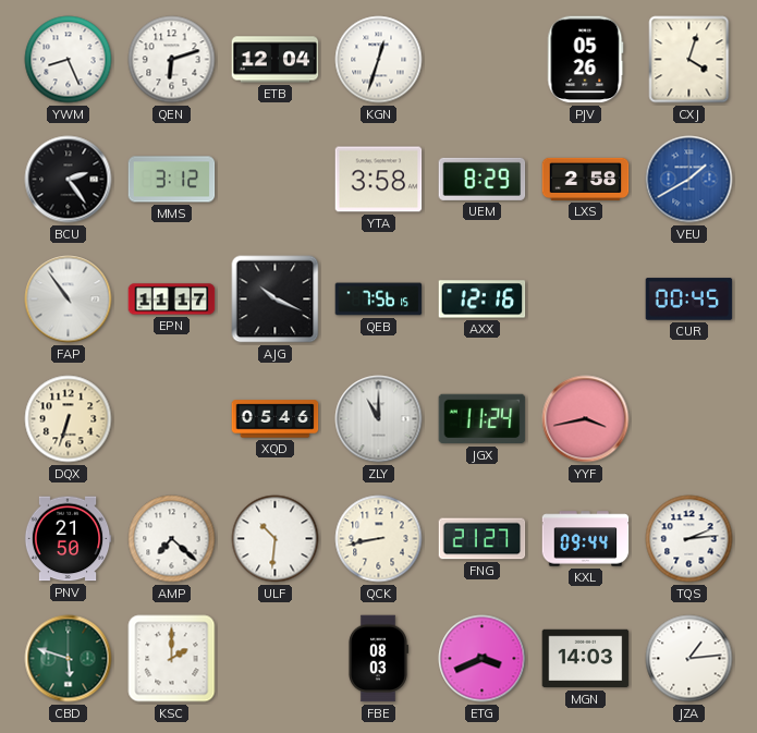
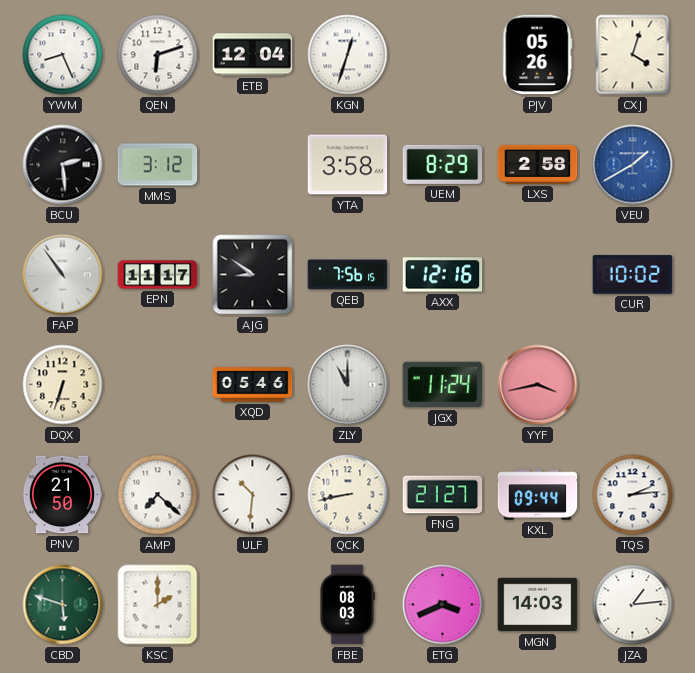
BCU: 2:24 -> 2:29
AJG: 10:19 -> 8:51
CUR: 00:45 -> 10:02
